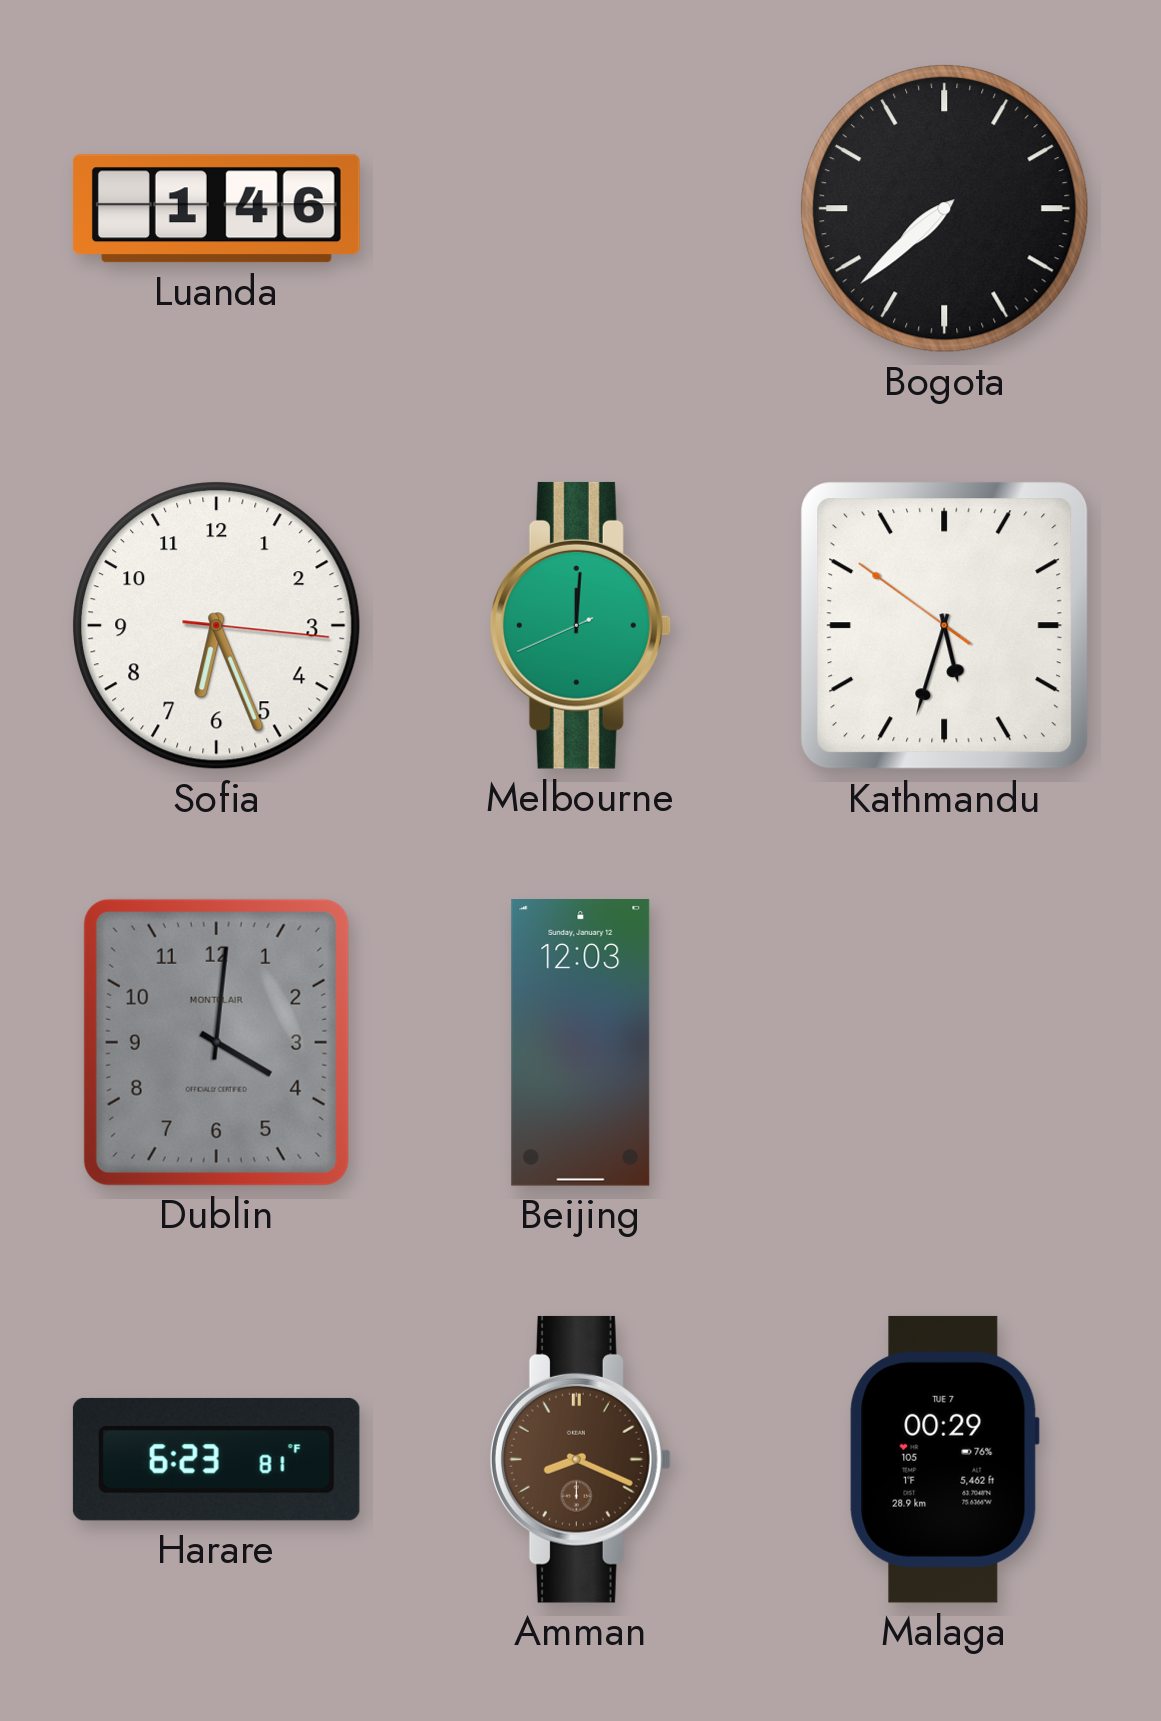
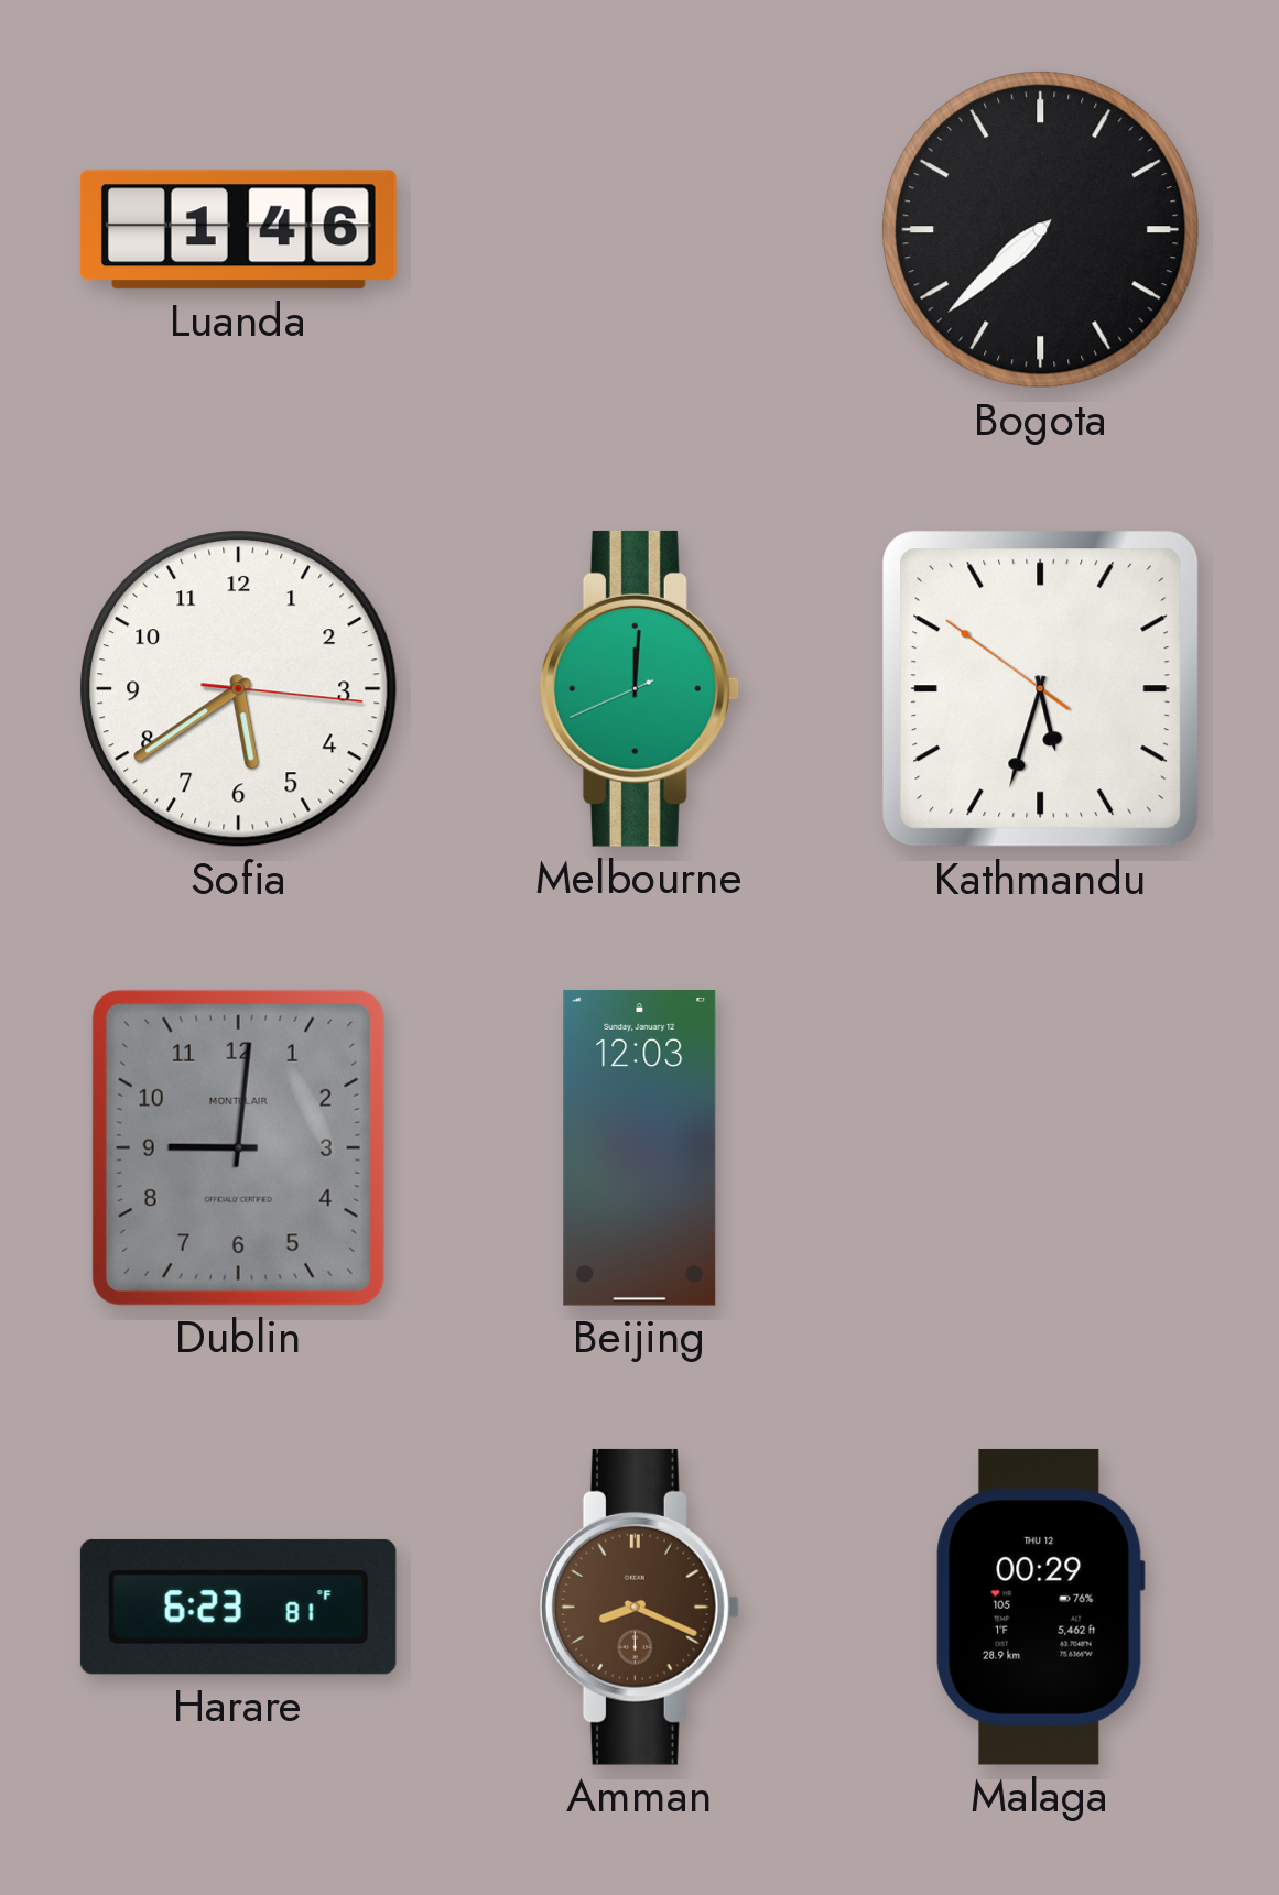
Sofia: 6:26 -> 5:39
Dublin: 4:01 -> 9:01
Malaga date: TUE 7 -> THU 12
